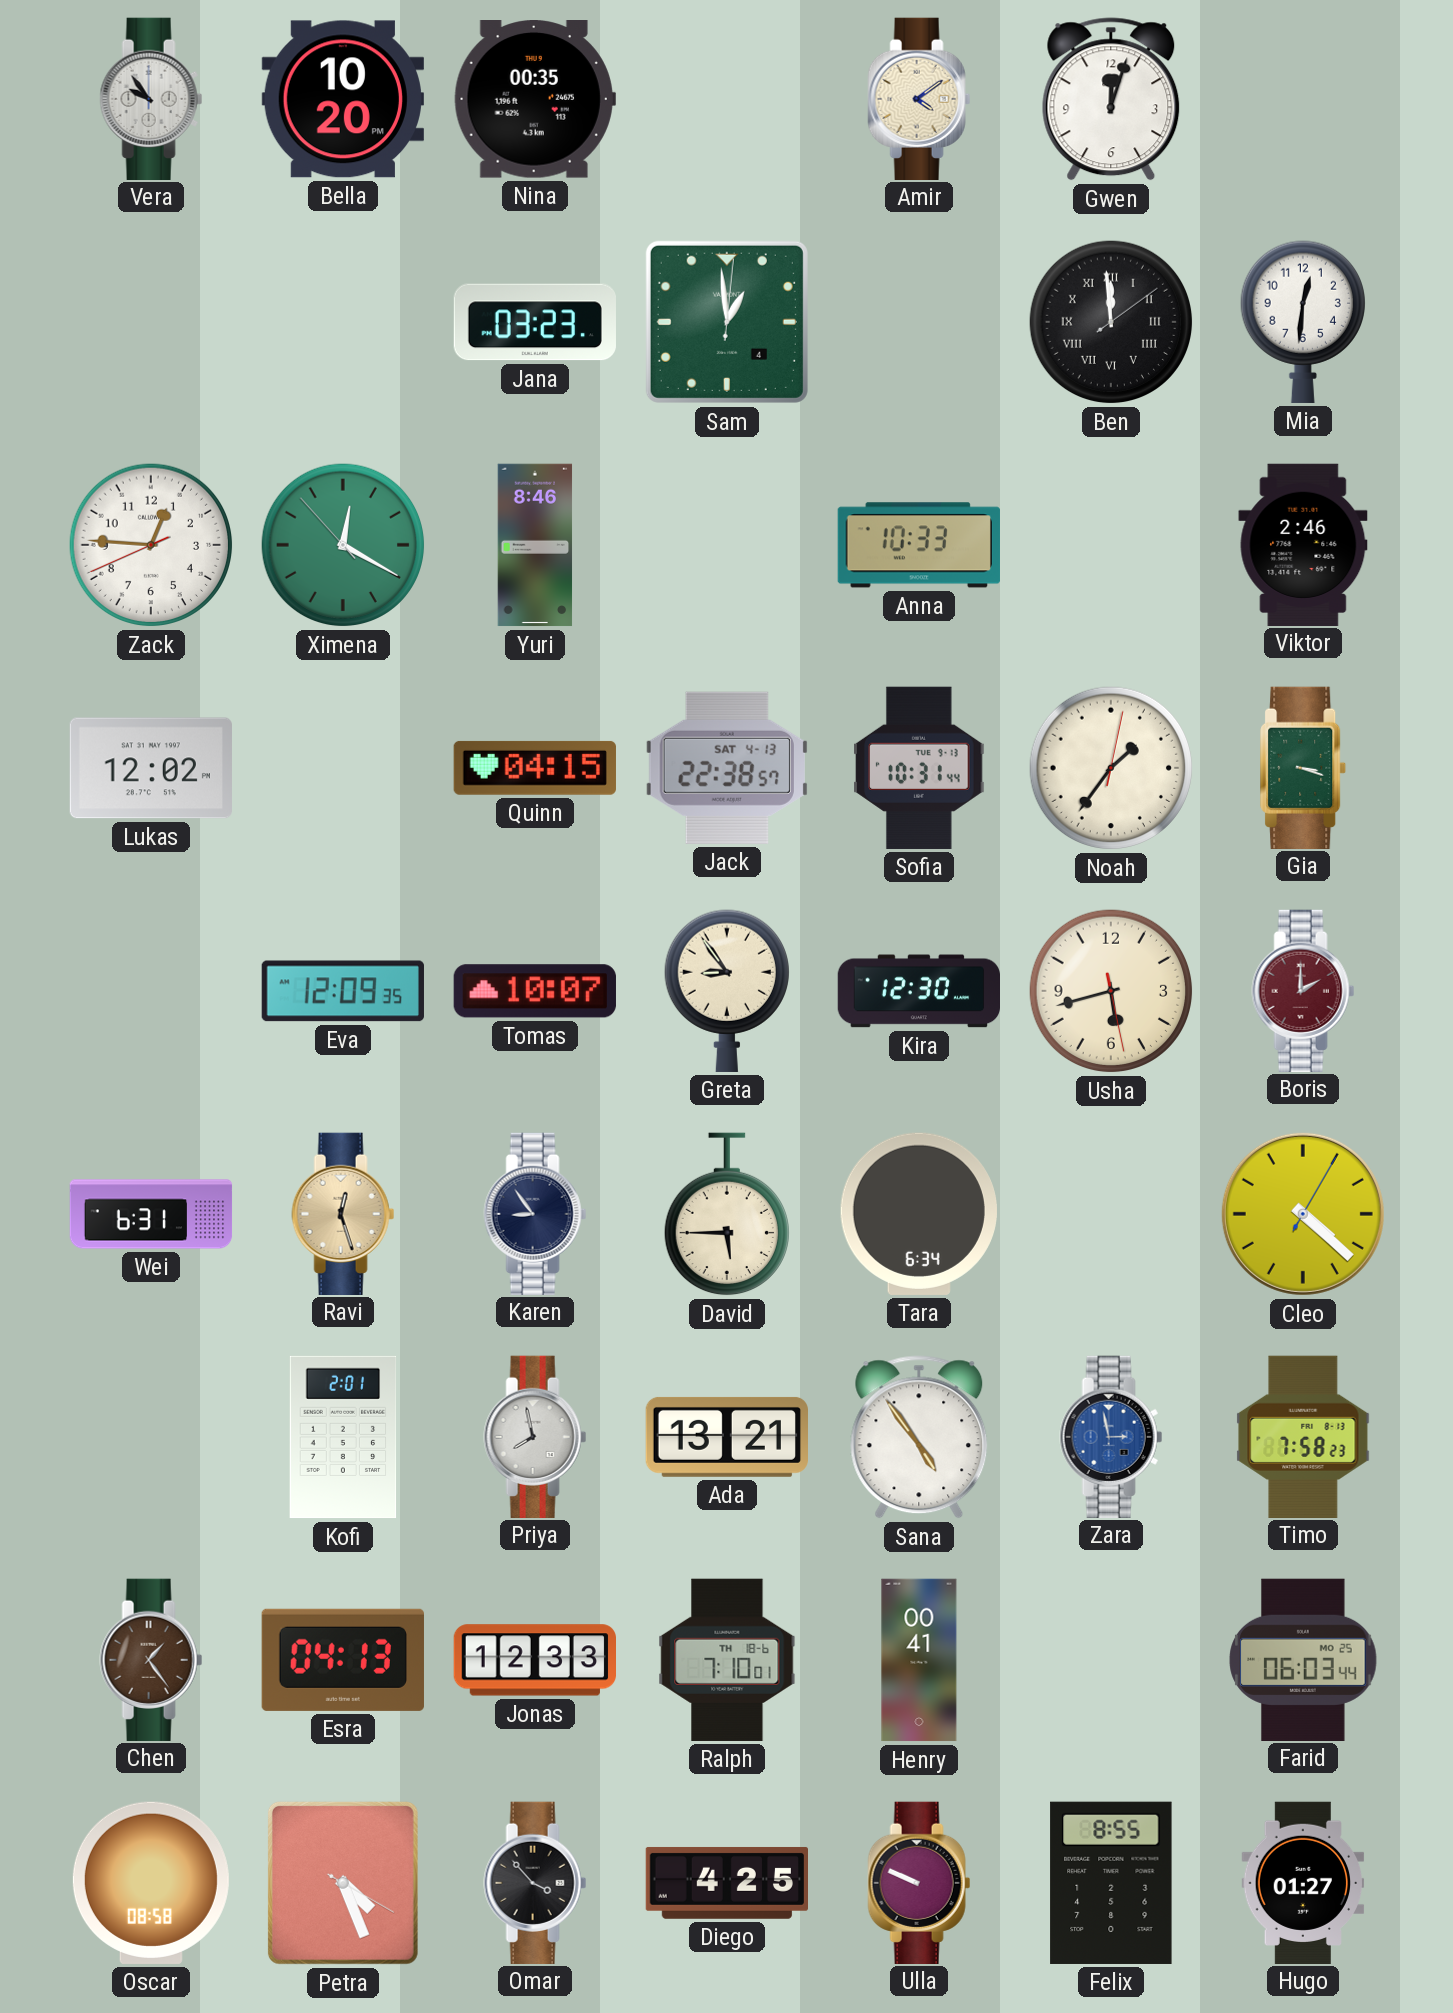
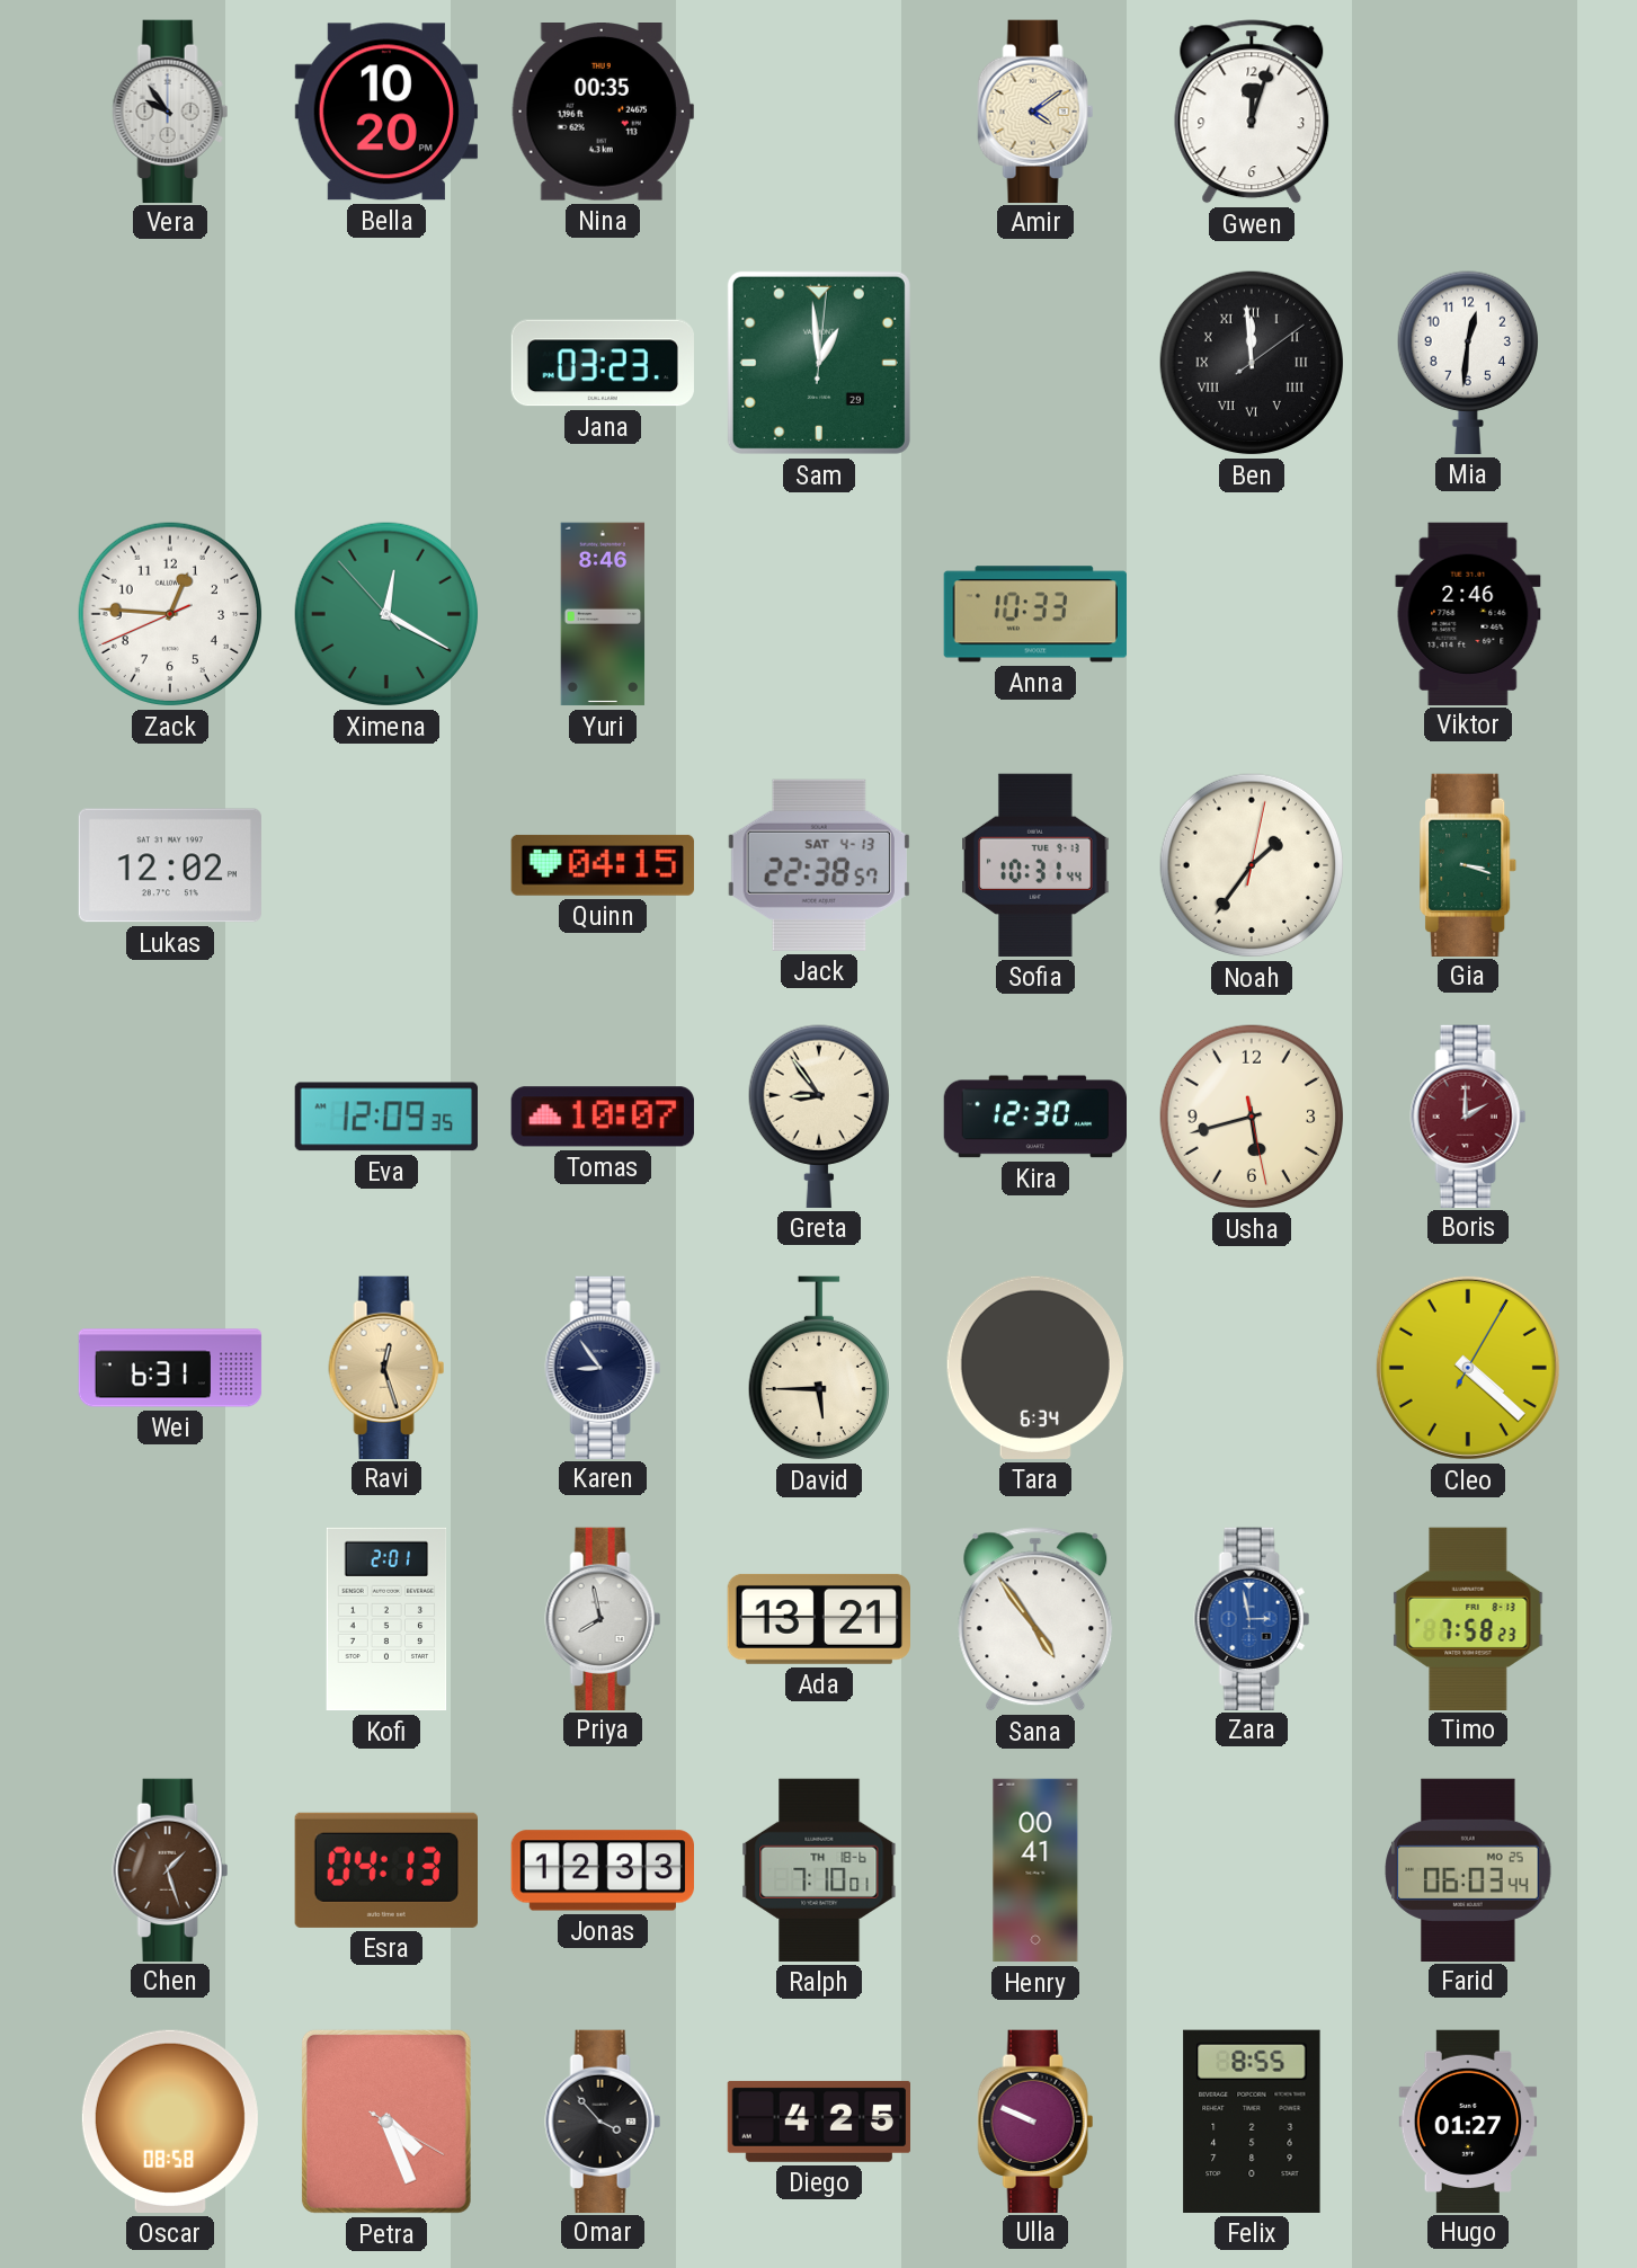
Sam date: 4 -> 29
Chen: 1:24 -> 1:27
